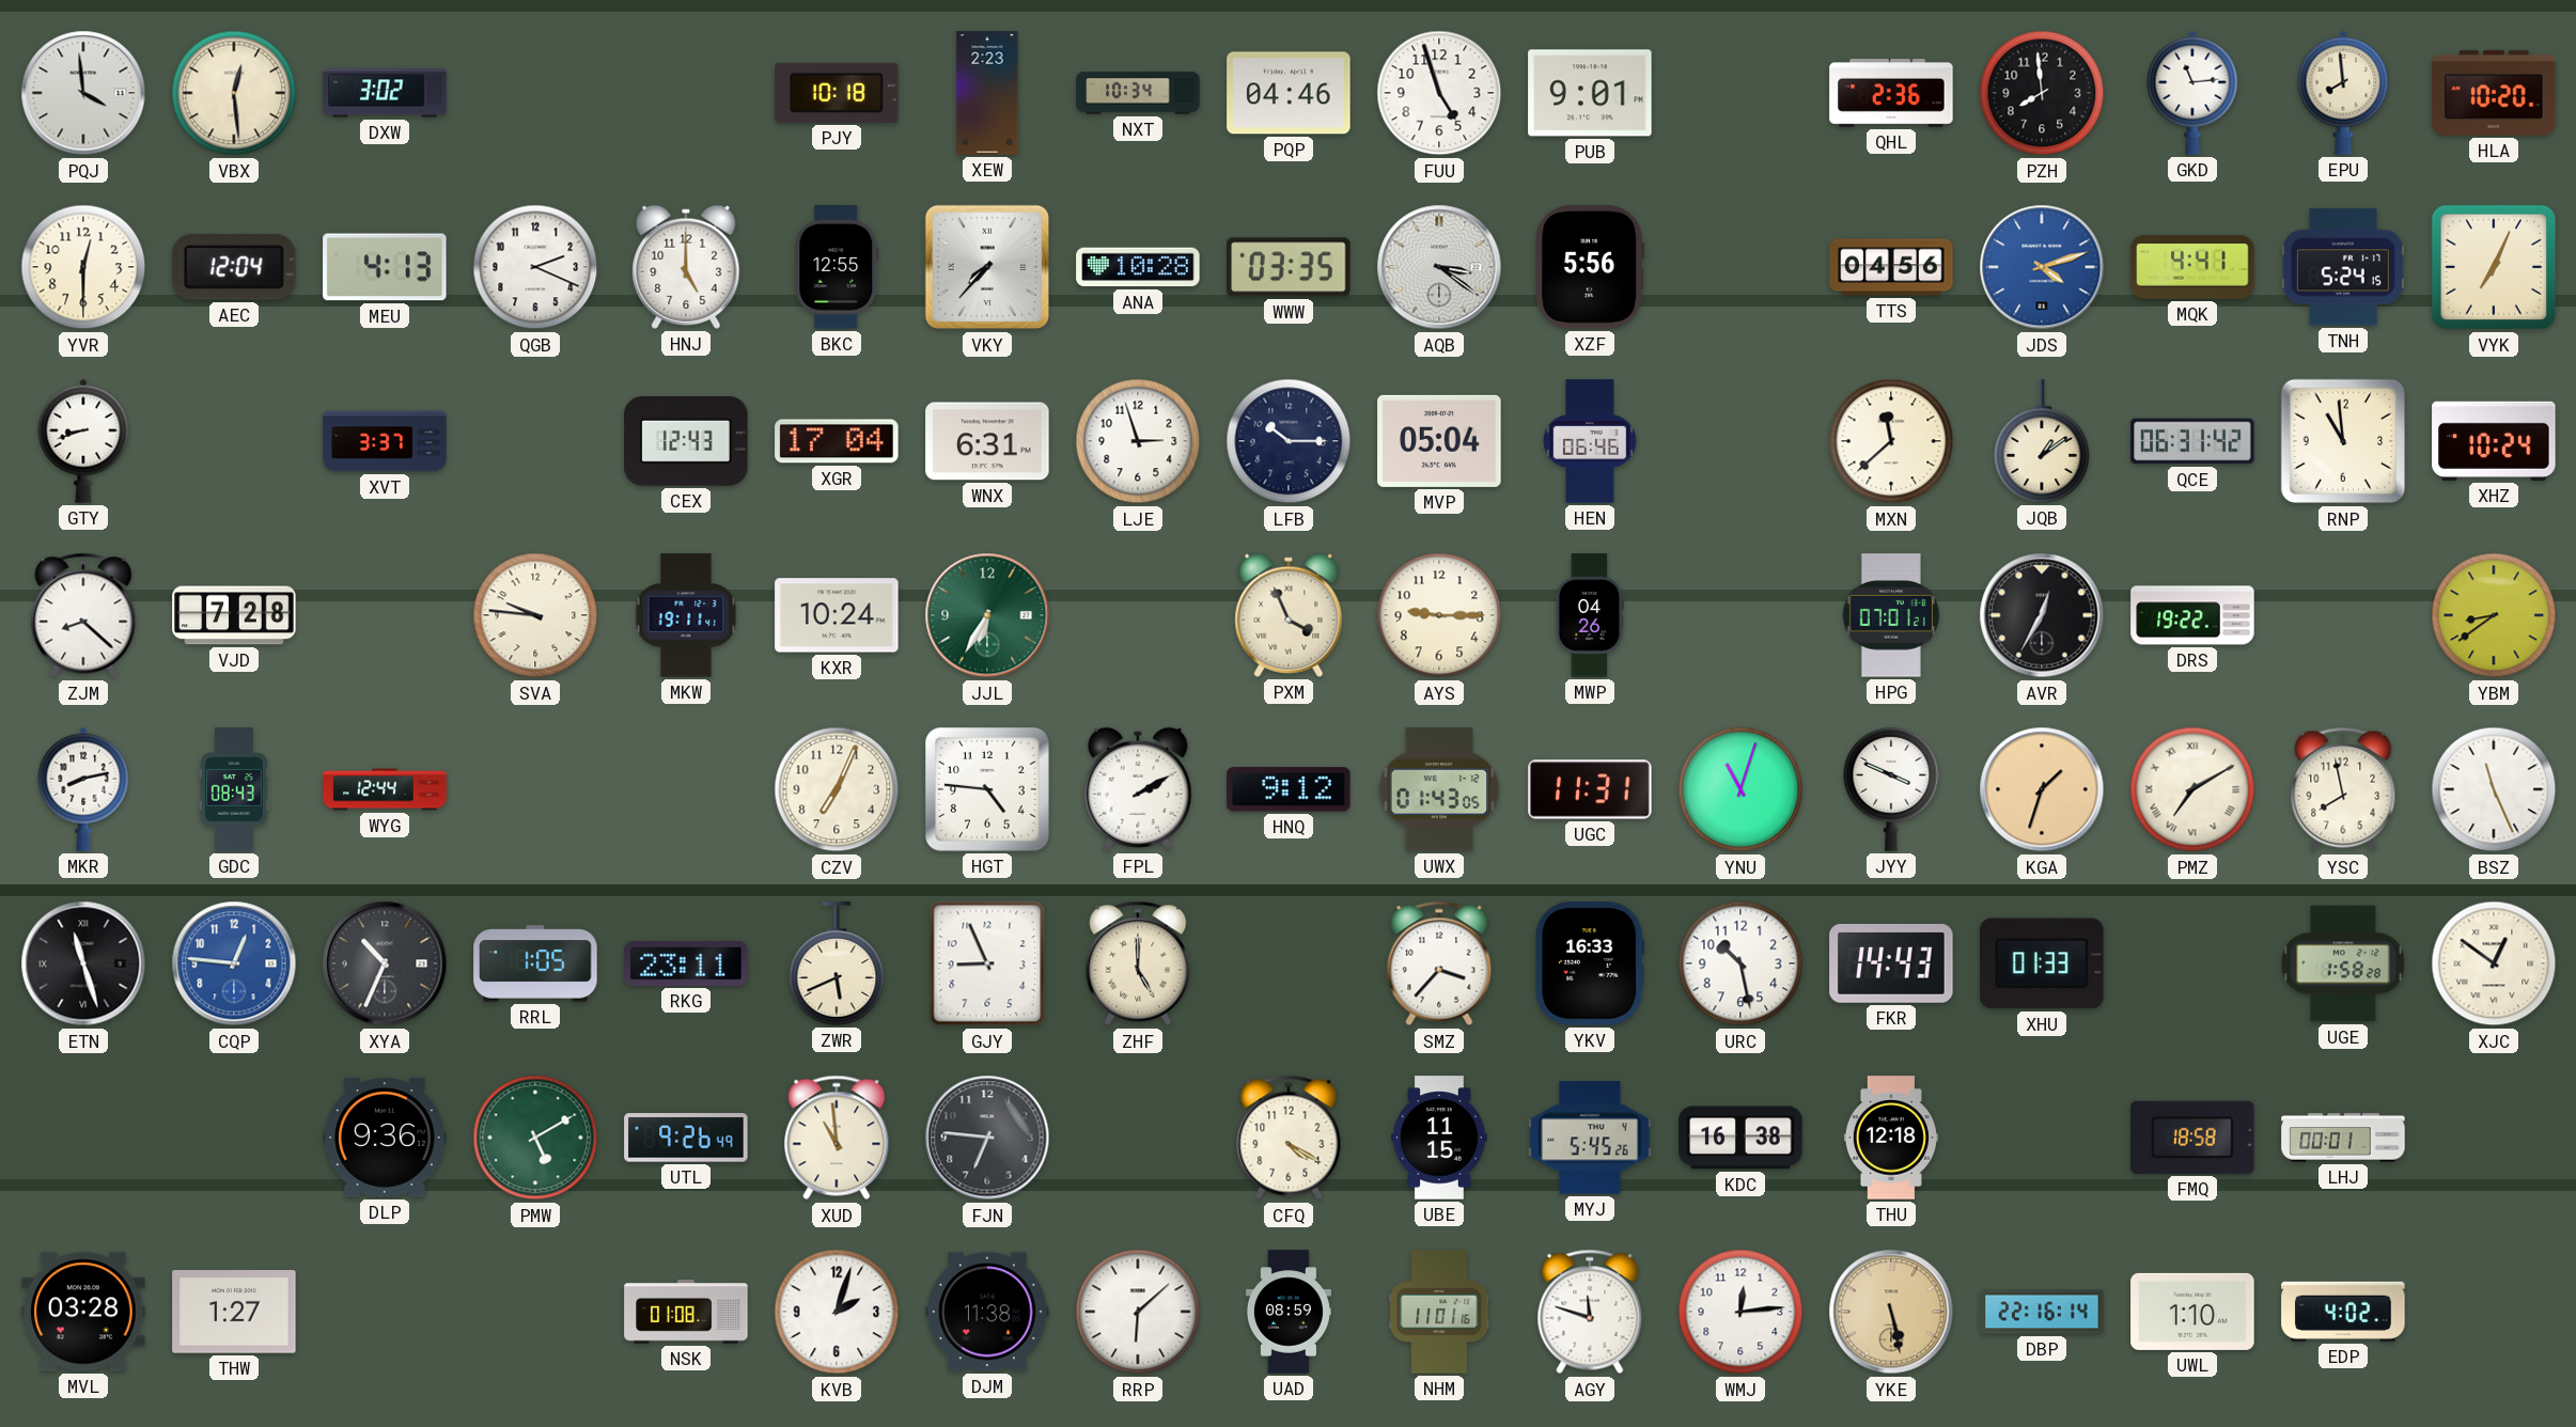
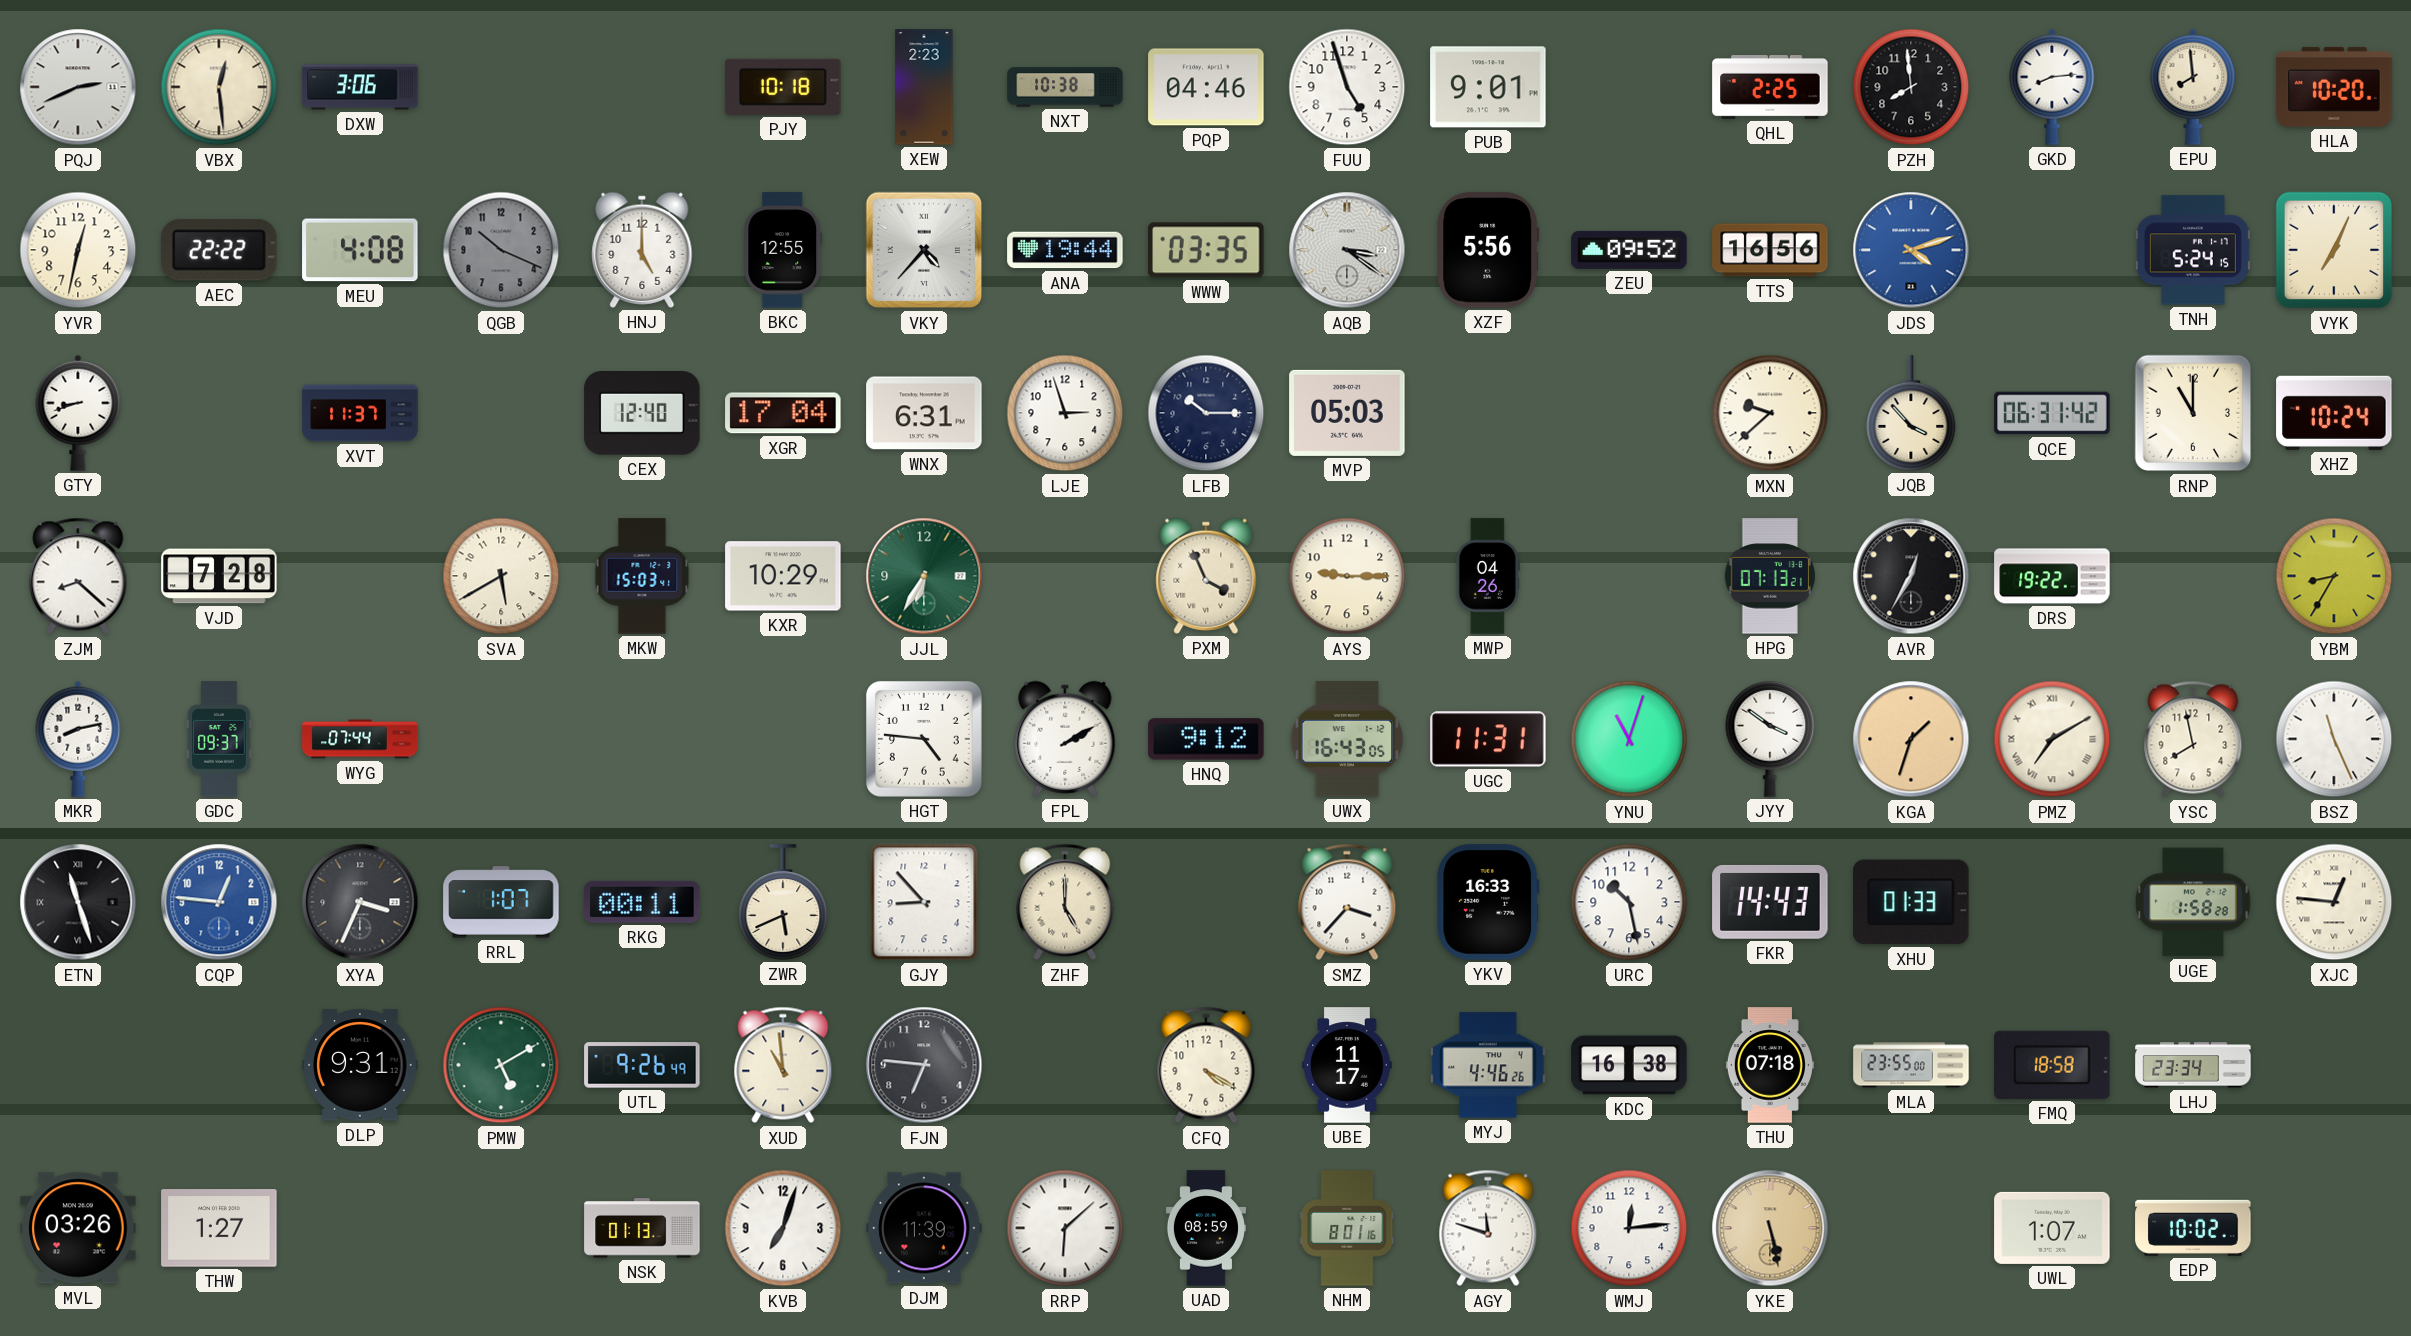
PQJ: 3:59 -> 2:41
DXW: 3:02 -> 3:06
NXT: 10:34 -> 10:38
QHL: 2:36 -> 2:25
GKD: 11:14 -> 8:14
YVR: 12:30 -> 12:32
AEC: 12:04 -> 22:22
MEU: 4:13 -> 4:08
QGB: 2:19 -> 10:19
QGB dial: white -> grey
VKY: 7:37 -> 4:37
ANA: 10:28 -> 19:44
ZEU: none -> 09:52
TTS: 04:56 -> 16:56
MQK: 4:41 -> none
XVT: 3:37 -> 11:37
CEX: 12:43 -> 12:40
MVP: 05:04 -> 05:03
HEN: 06:46 -> none
MXN: 11:38 -> 9:38
JQB: 1:09 -> 3:53
RNP: 10:59 -> 11:00
SVA: 9:46 -> 5:40
MKW: 19:11 -> 15:03
KXR: 10:24 -> 10:29
HPG: 07:01 -> 07:13
YBM: 8:39 -> 8:35
GDC: 08:43 -> 09:37
WYG: 12:44 -> 07:44
CZV: 7:04 -> none
UWX: 01:43 -> 16:43
JYY: 3:49 -> 3:51
XYA: 10:34 -> 3:34
RRL: 1:05 -> 1:07
RKG: 23:11 -> 00:11
GJY: 8:56 -> 8:53
XJC: 12:51 -> 12:46
DLP: 9:36 -> 9:31
UBE: 11:15 -> 11:17
MYJ: 5:45 -> 4:46
THU: 12:18 -> 07:18
MLA: none -> 23:55
LHJ: 00:01 -> 23:34
MVL: 03:28 -> 03:26
NSK: 01:08 -> 01:13
KVB: 2:03 -> 7:03
DJM: 11:38 -> 11:39
NHM: 11:01 -> 8:01
DBP: 22:16 -> none
UWL: 1:10 -> 1:07
EDP: 4:02 -> 10:02
